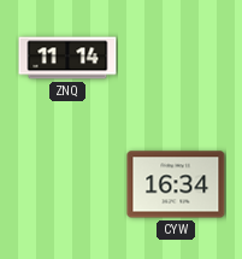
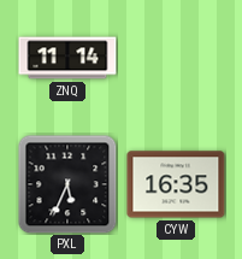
PXL: none -> 5:34
CYW: 16:34 -> 16:35
